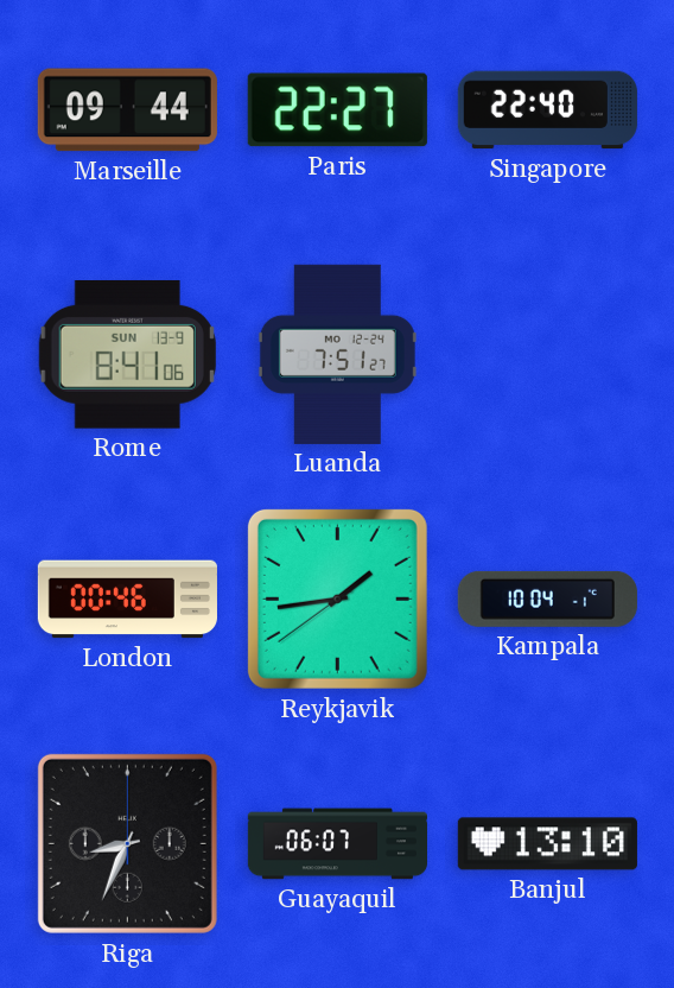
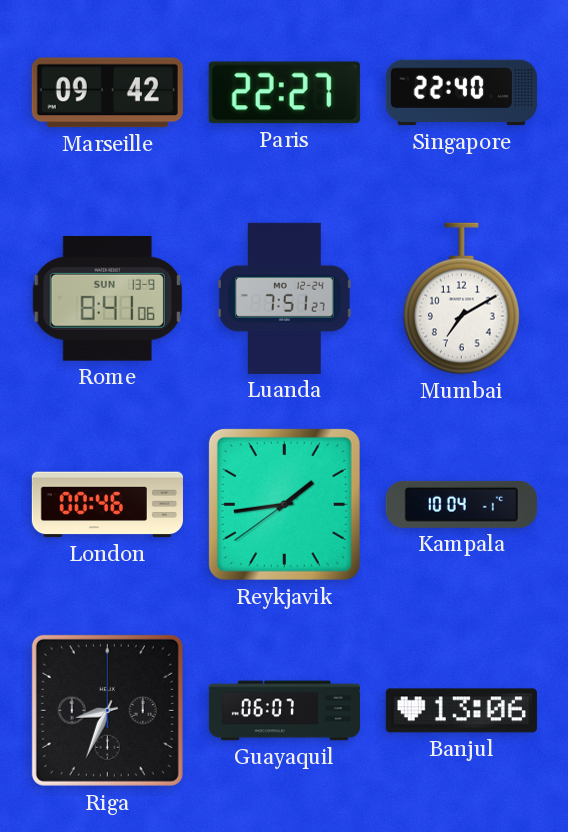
Marseille: 09:44 -> 09:42
Mumbai: none -> 7:10
Banjul: 13:10 -> 13:06
